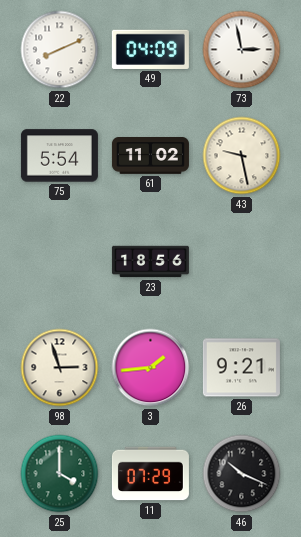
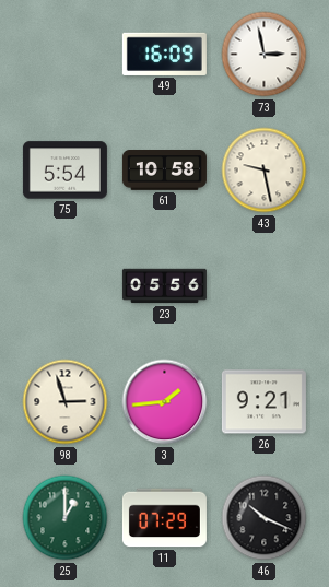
22: 8:11 -> none
49: 04:09 -> 16:09
61: 11:02 -> 10:58
23: 18:56 -> 05:56
25: 4:00 -> 1:00
